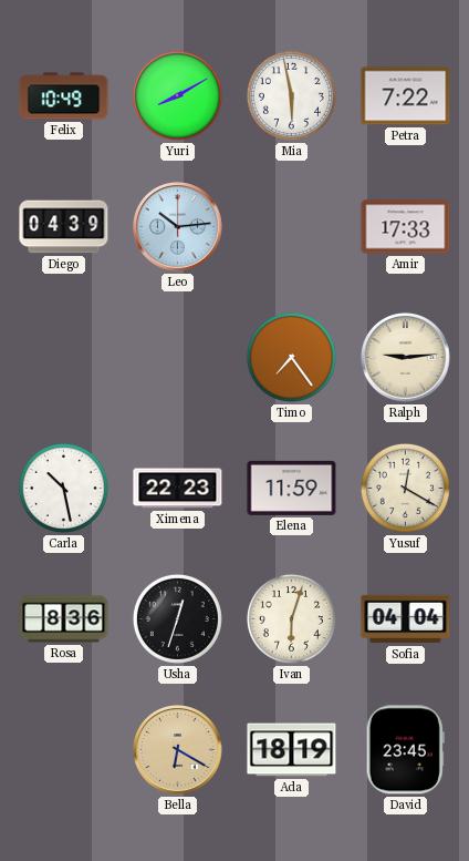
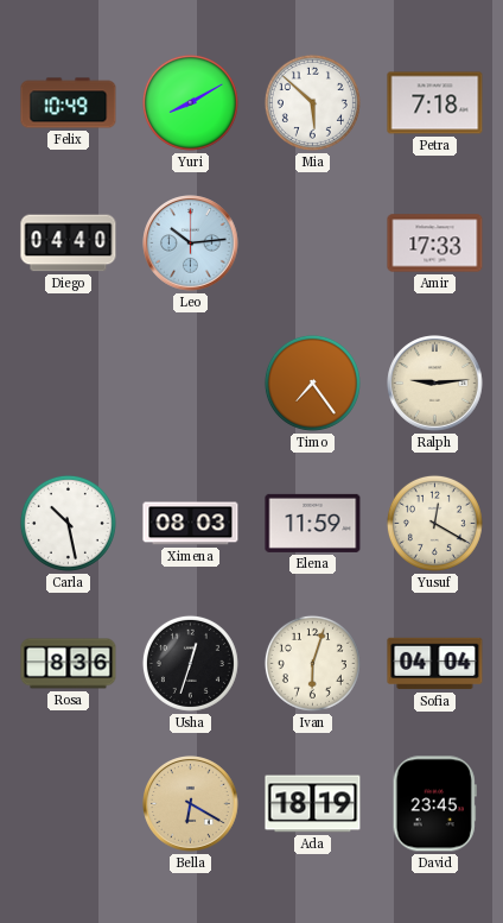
Mia: 5:58 -> 5:52
Petra: 7:22 -> 7:18
Diego: 04:39 -> 04:40
Ximena: 22:23 -> 08:03
